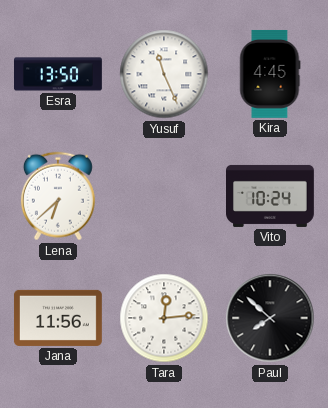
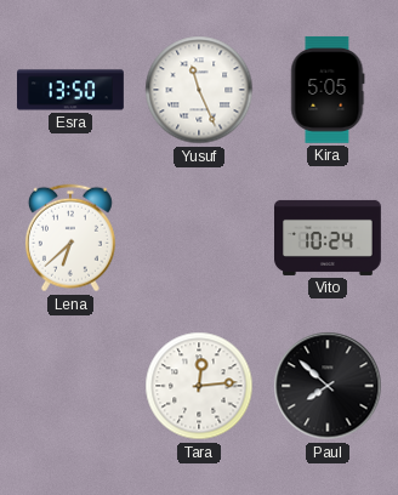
Kira: 4:45 -> 5:05
Jana: 11:56 -> none
